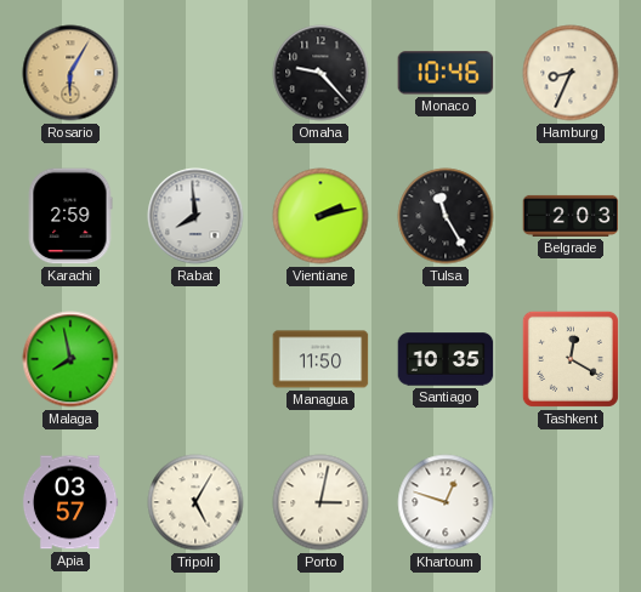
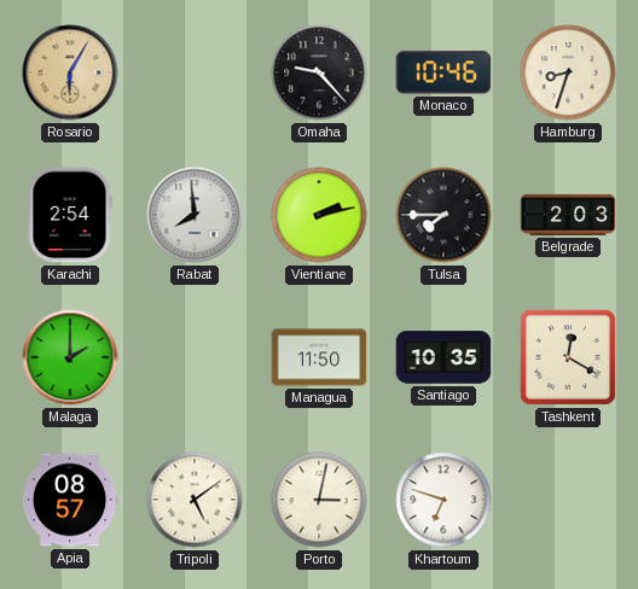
Hamburg: 8:34 -> 8:33
Karachi: 2:59 -> 2:54
Tulsa: 11:25 -> 7:45
Malaga: 7:58 -> 2:00
Apia: 03:57 -> 08:57
Tripoli: 5:05 -> 5:09
Khartoum: 12:48 -> 6:48
